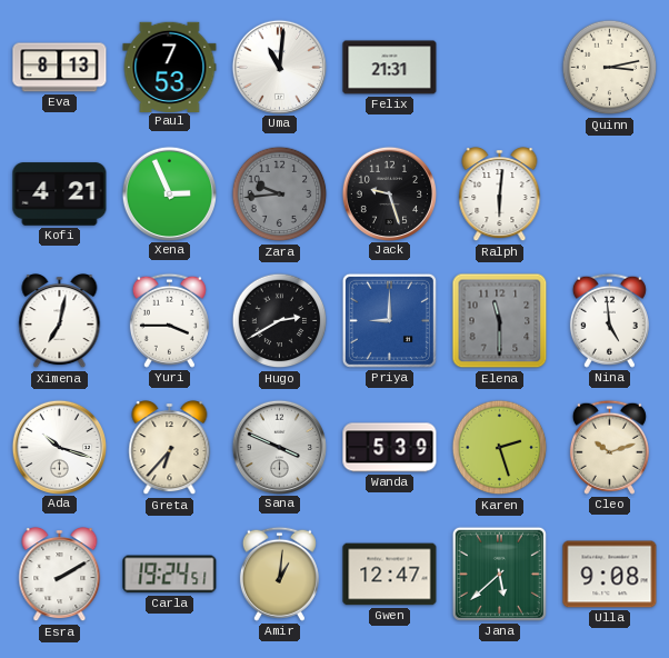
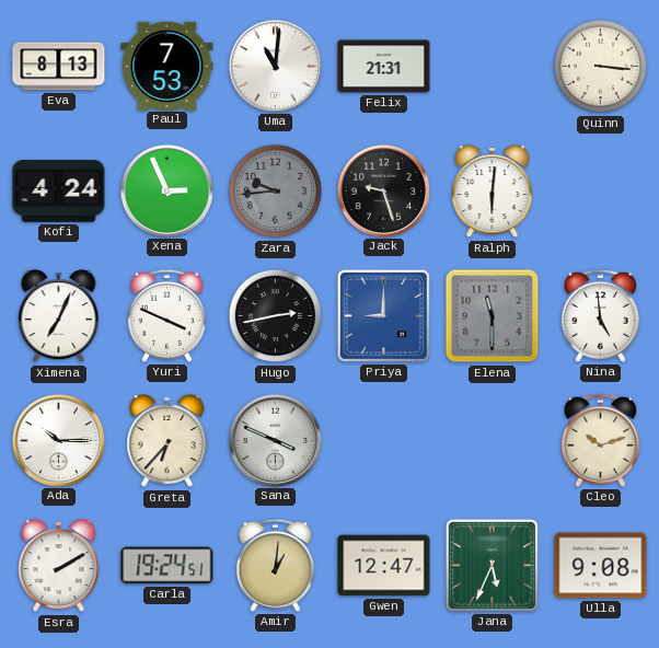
Quinn: 3:13 -> 3:16
Kofi: 4:21 -> 4:24
Ximena: 7:02 -> 7:04
Yuri: 3:45 -> 3:49
Hugo: 2:40 -> 2:43
Ada: 10:18 -> 10:15
Wanda: 5:39 -> none
Karen: 2:27 -> none
Jana: 5:38 -> 5:34
